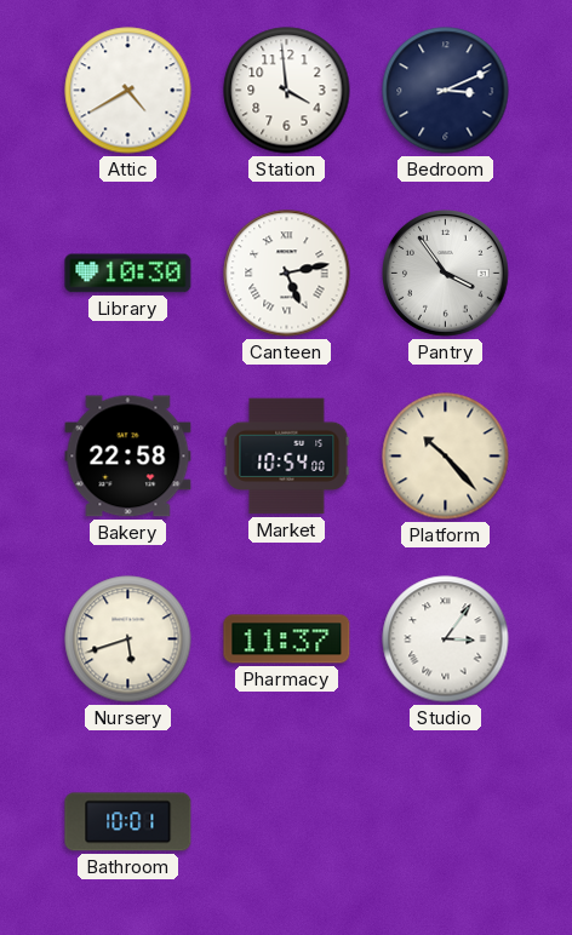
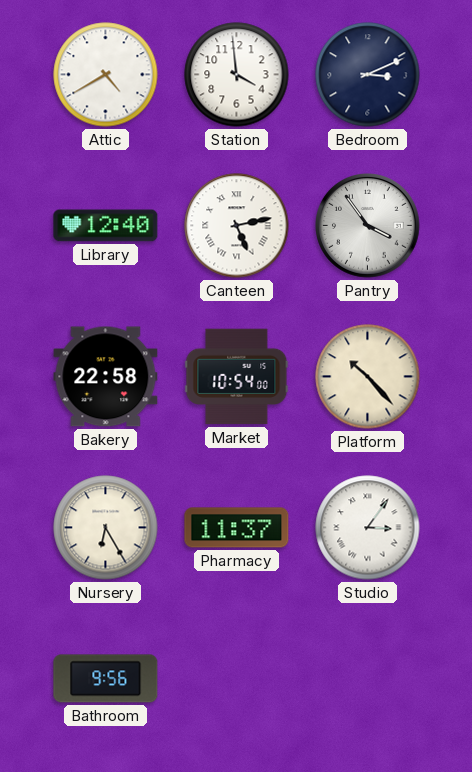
Library: 10:30 -> 12:40
Nursery: 5:42 -> 6:25
Bathroom: 10:01 -> 9:56
